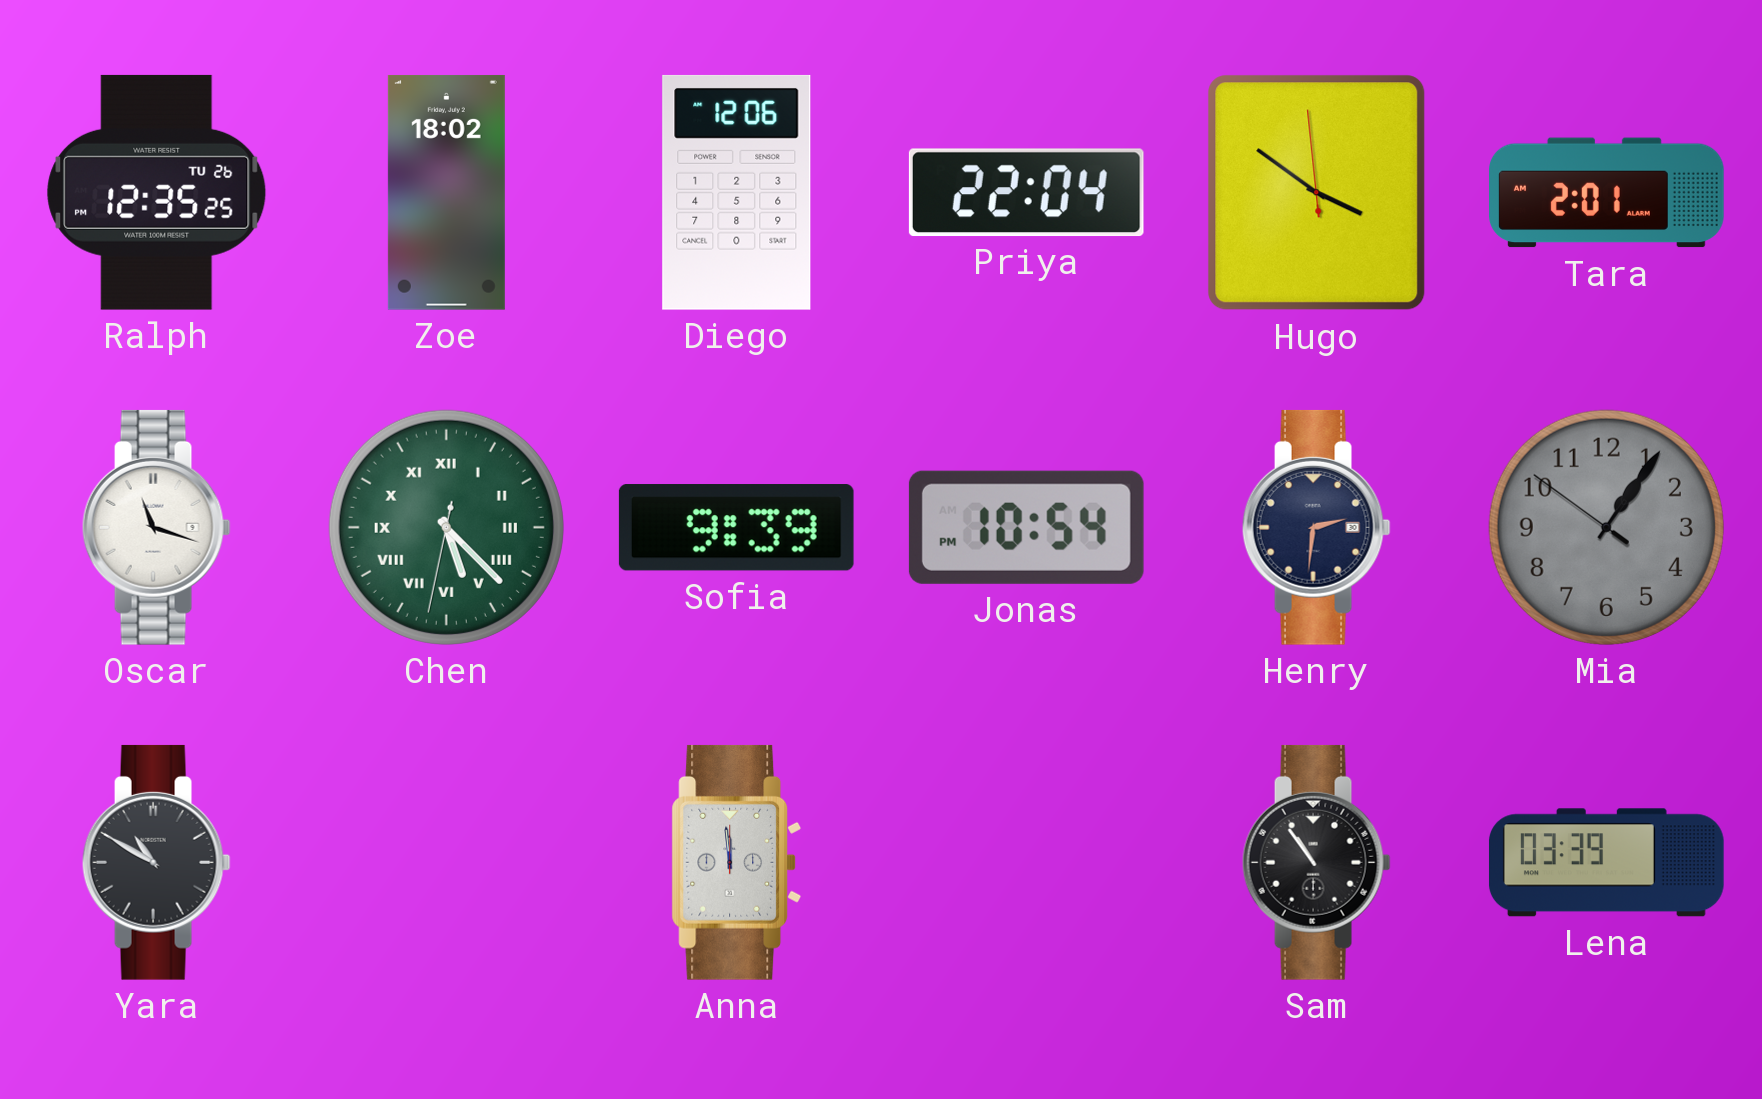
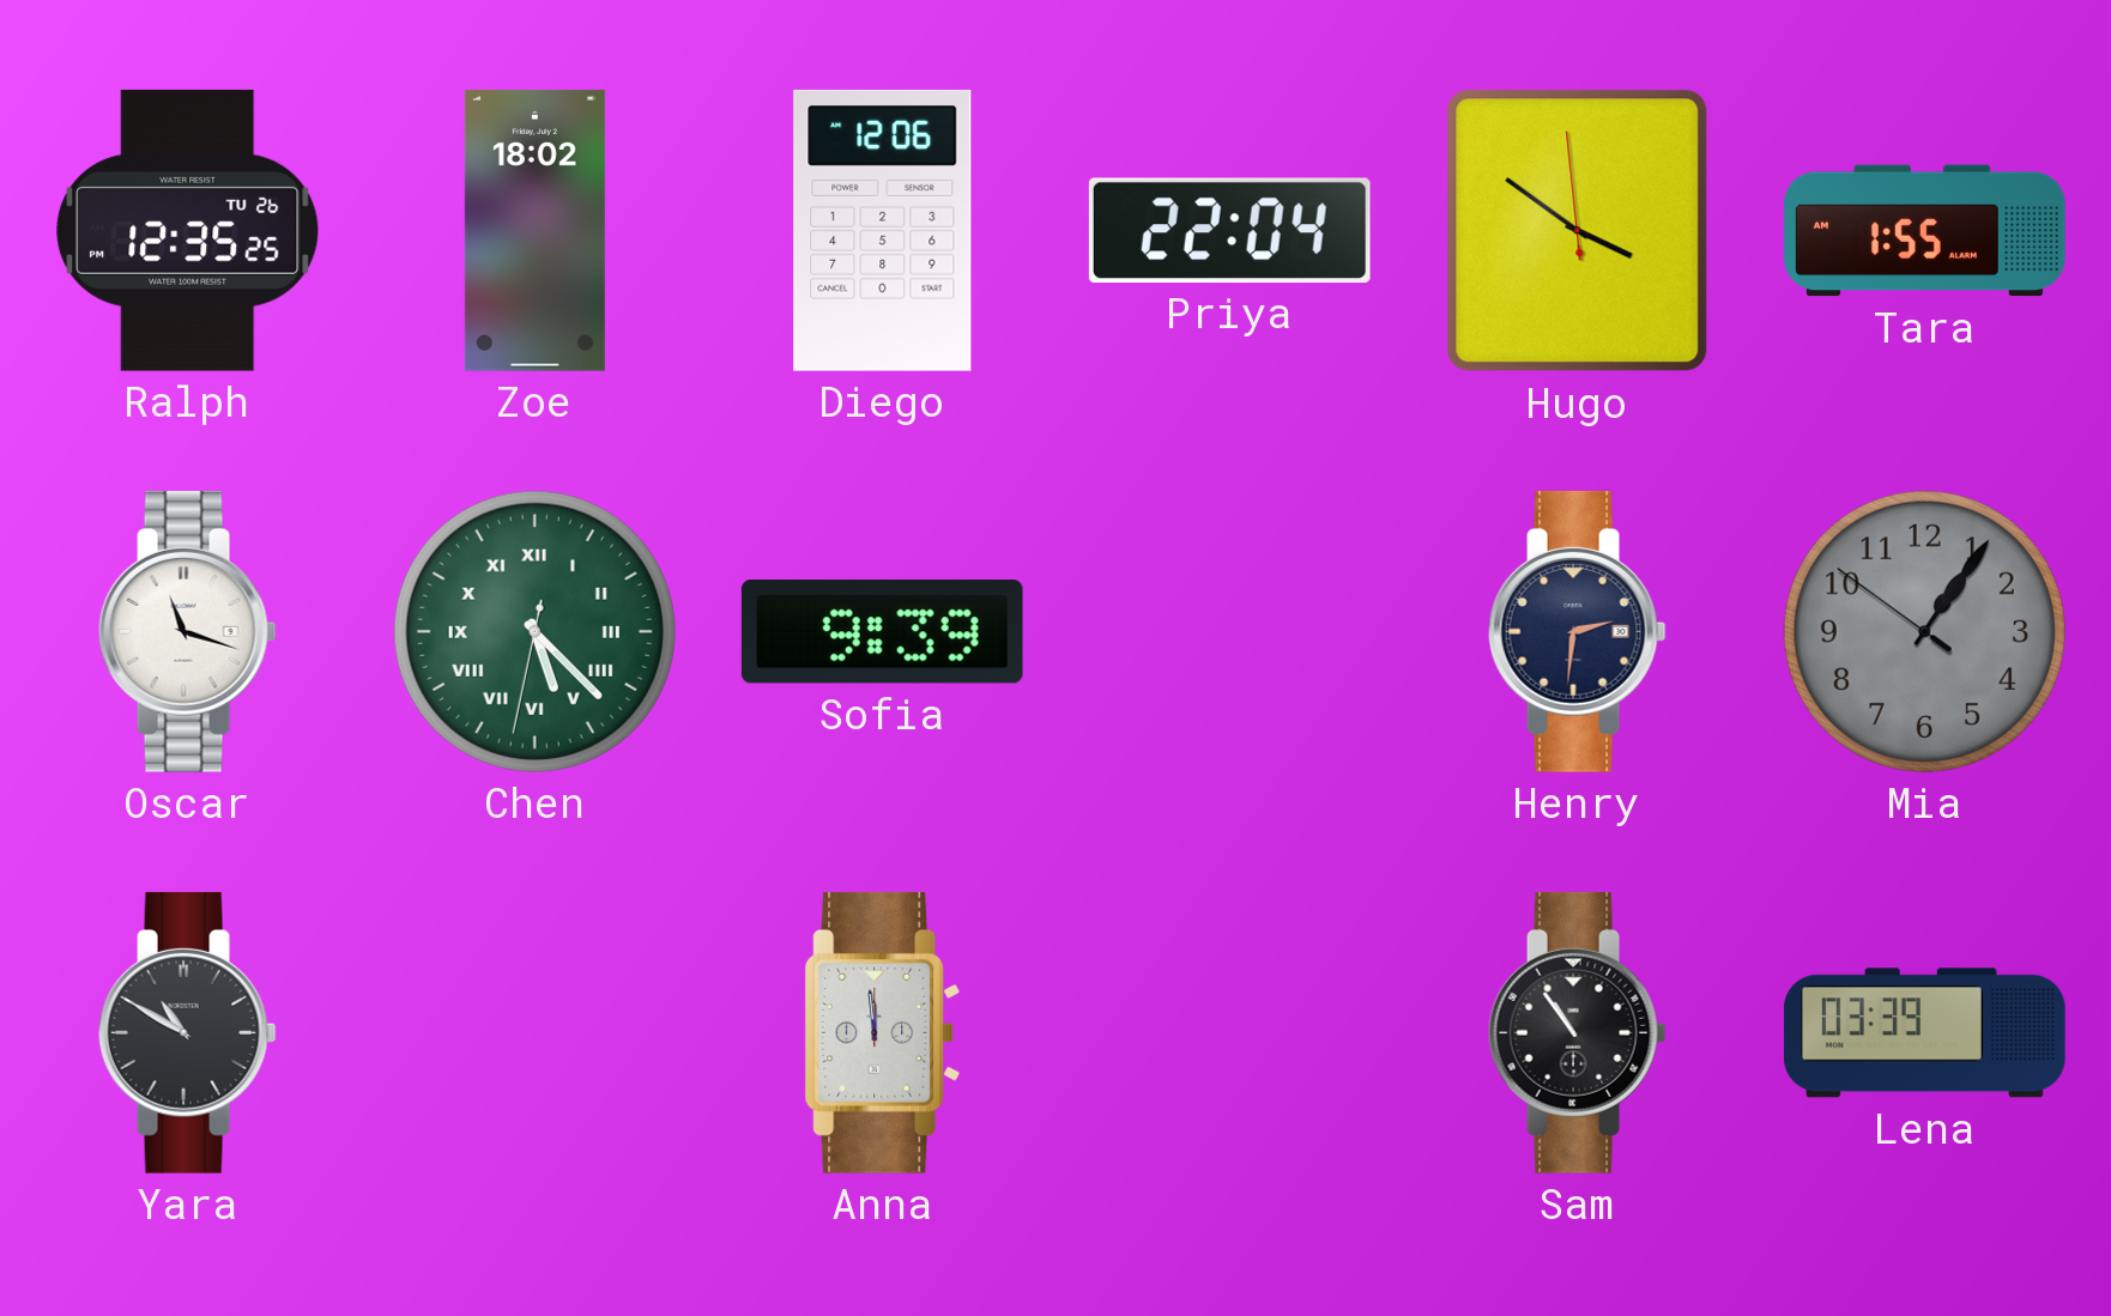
Tara: 2:01 -> 1:55
Jonas: 10:54 -> none
